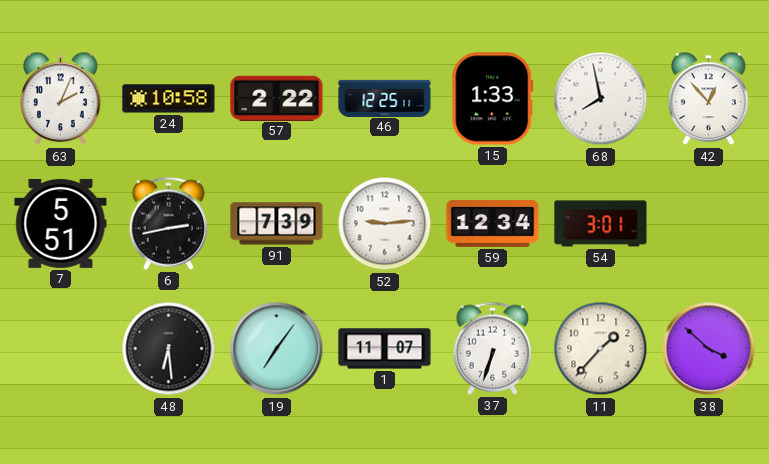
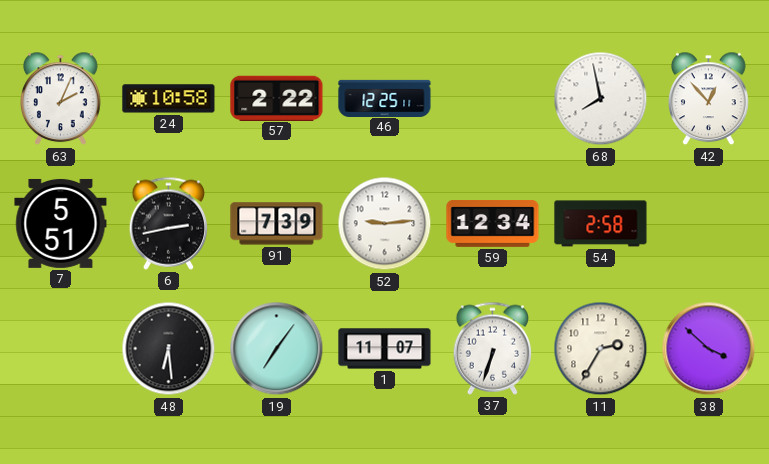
15: 1:33 -> none
54: 3:01 -> 2:58
11: 1:37 -> 2:35
